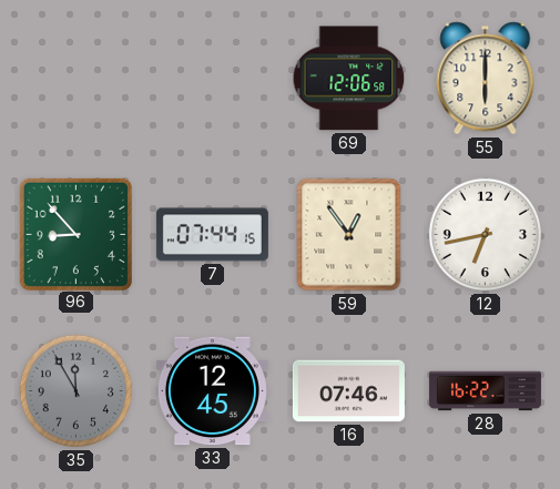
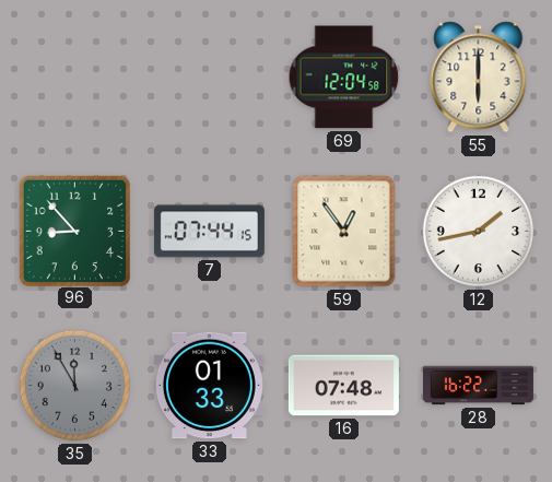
69: 12:06 -> 12:04
12: 6:43 -> 1:43
33: 12:45 -> 01:33
16: 07:46 -> 07:48
